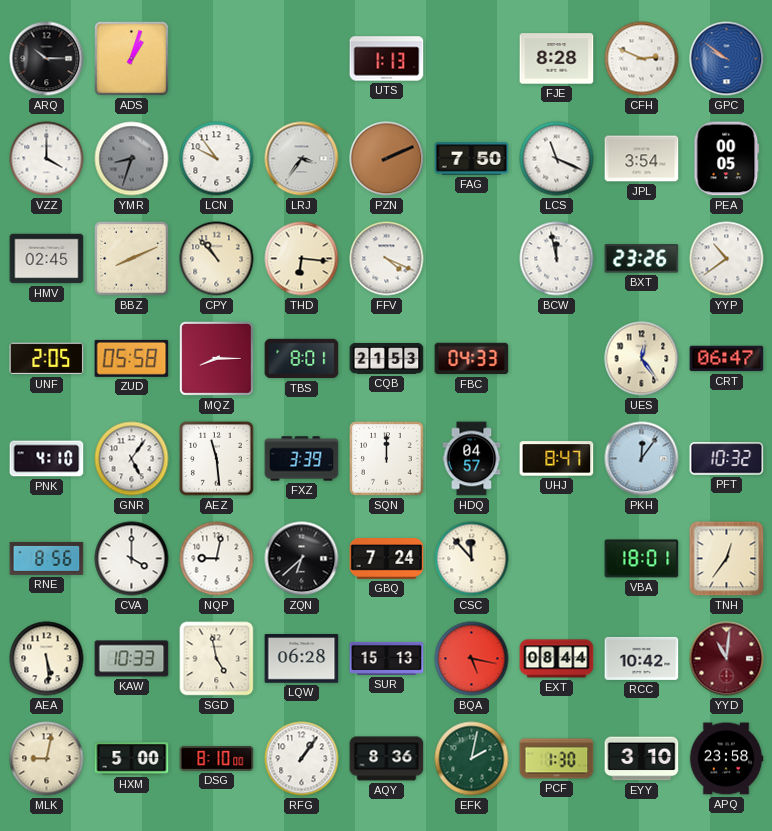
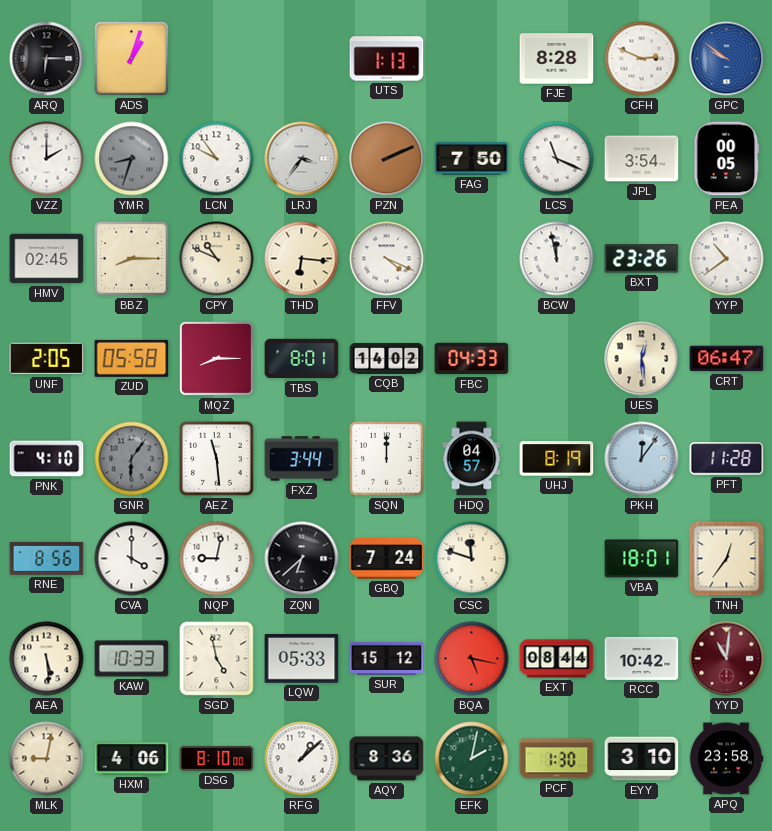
ARQ: 10:15 -> 6:15
VZZ: 4:00 -> 2:00
BBZ: 8:11 -> 8:15
CPY: 10:53 -> 10:49
CQB: 21:53 -> 14:02
UES: 12:24 -> 12:29
GNR: 5:06 -> 6:06
GNR dial: white -> grey
FXZ: 3:39 -> 3:44
UHJ: 8:47 -> 8:19
PFT: 10:32 -> 11:28
CSC: 11:53 -> 11:48
LQW: 06:28 -> 05:33
SUR: 15:13 -> 15:12
HXM: 5:00 -> 4:06
RFG: 1:06 -> 1:08
